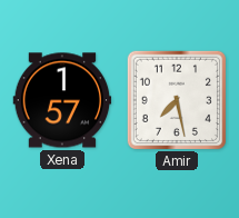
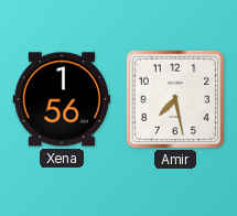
Xena: 1:57 -> 1:56
